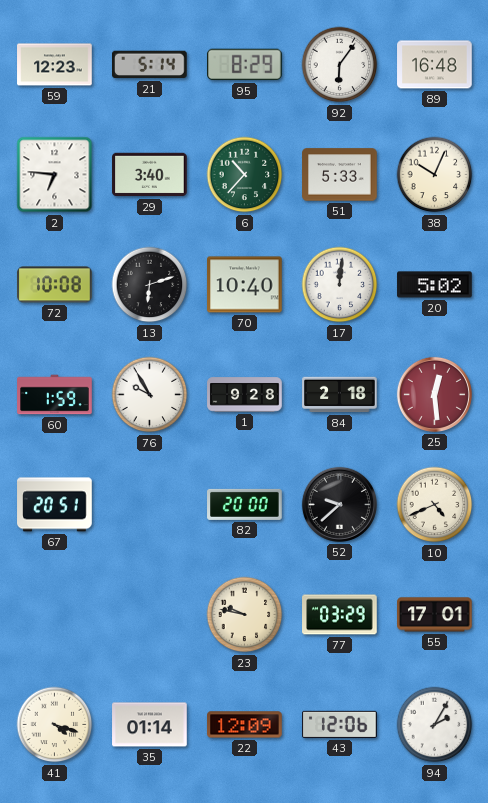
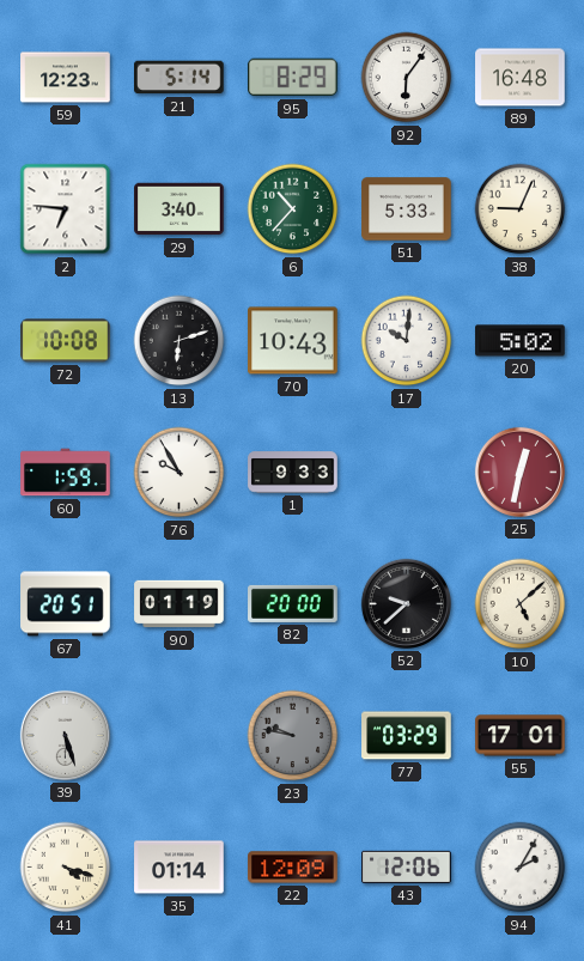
38: 10:04 -> 9:04
70: 10:40 -> 10:43
17: 12:01 -> 10:01
1: 9:28 -> 9:33
84: 2:18 -> none
25: 12:29 -> 12:32
90: none -> 01:19
10: 4:41 -> 5:08
39: none -> 5:27
23 dial: cream -> grey
